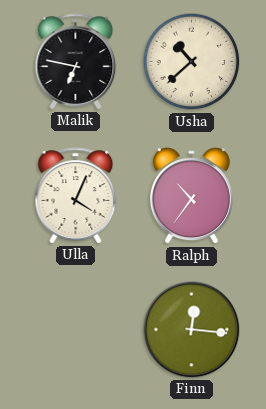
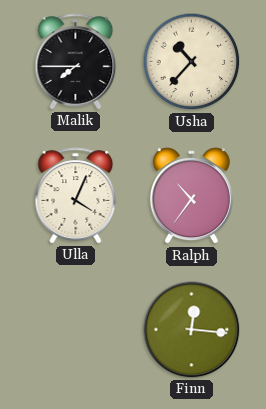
Malik: 6:47 -> 7:45
Usha: 10:38 -> 10:37
